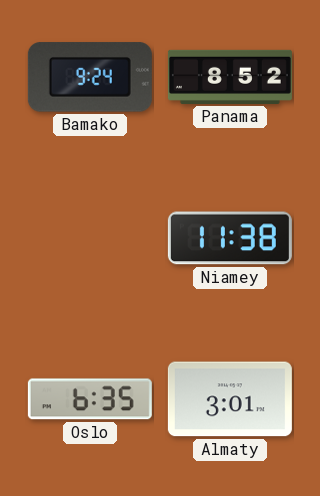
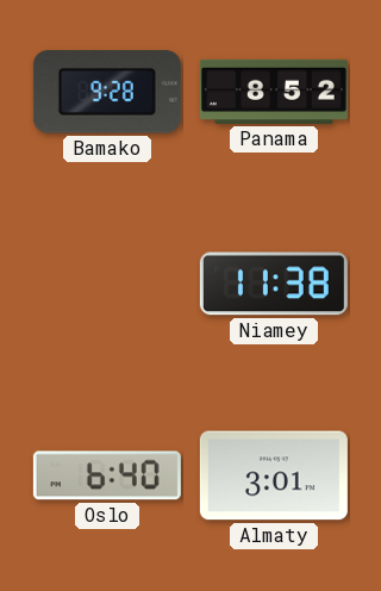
Bamako: 9:24 -> 9:28
Oslo: 6:35 -> 6:40
